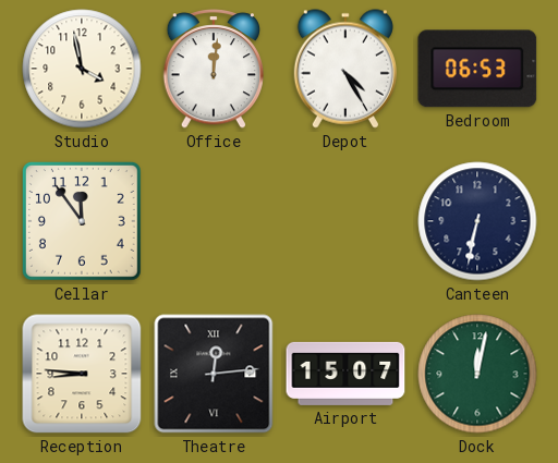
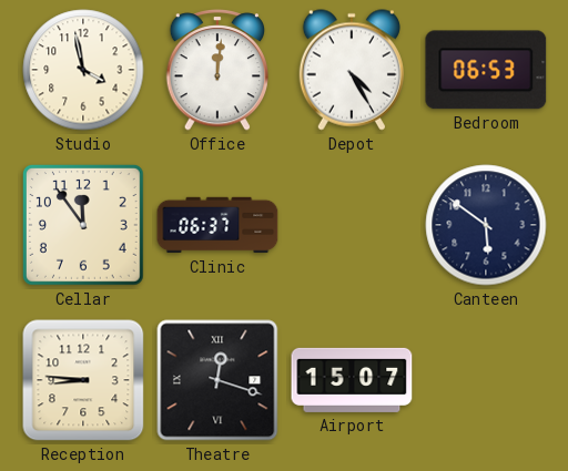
Clinic: none -> 06:37
Canteen: 6:32 -> 5:51
Theatre: 12:14 -> 12:18
Dock: 12:02 -> none
